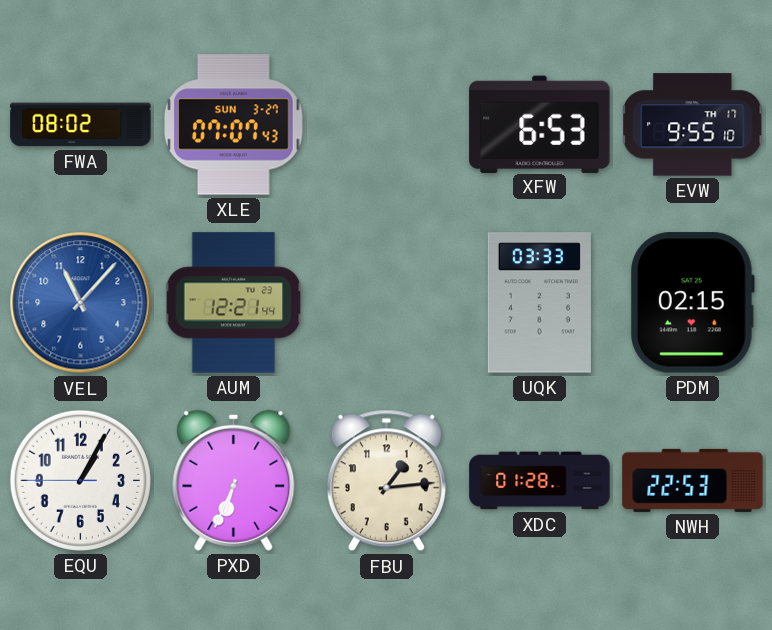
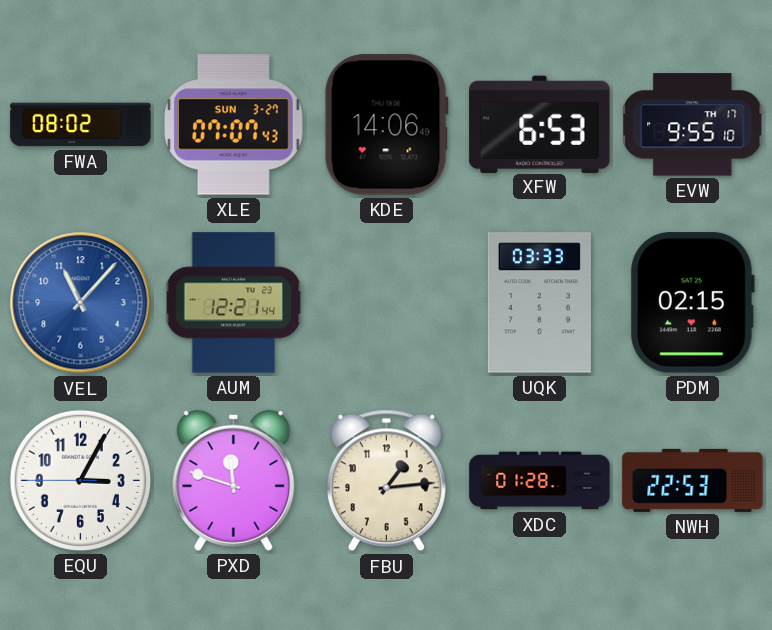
KDE: none -> 14:06
EQU: 1:04 -> 3:04
PXD: 6:34 -> 11:48
